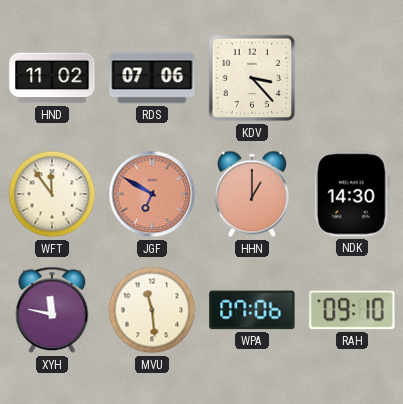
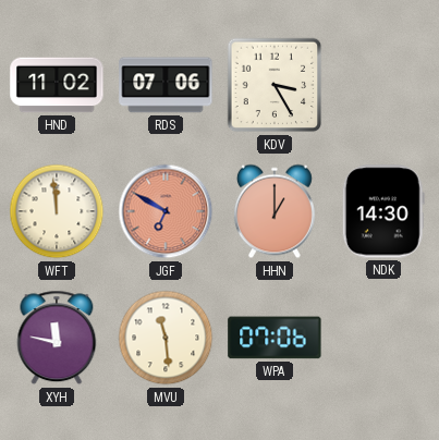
KDV: 3:23 -> 3:25
WFT: 11:54 -> 11:59
RAH: 09:10 -> none
